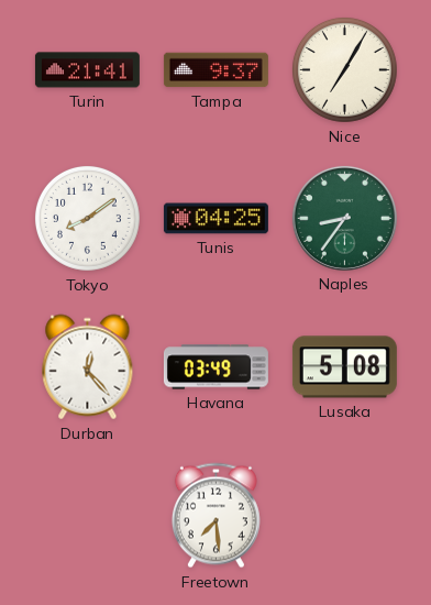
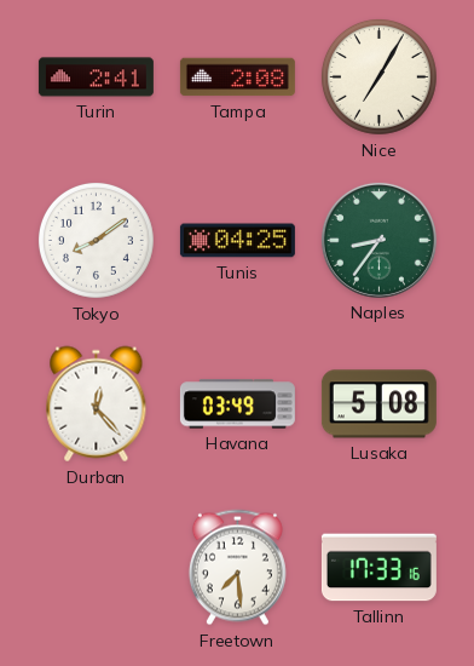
Turin: 21:41 -> 2:41
Tampa: 9:37 -> 2:08
Tallinn: none -> 17:33
